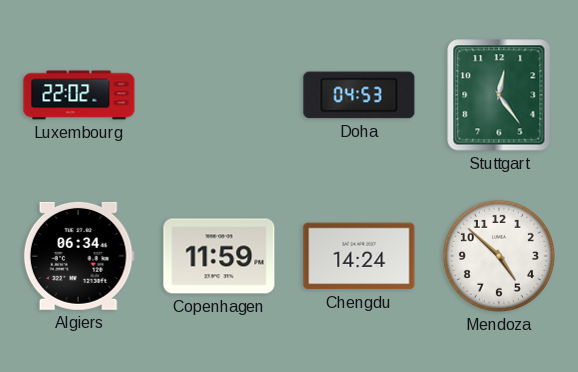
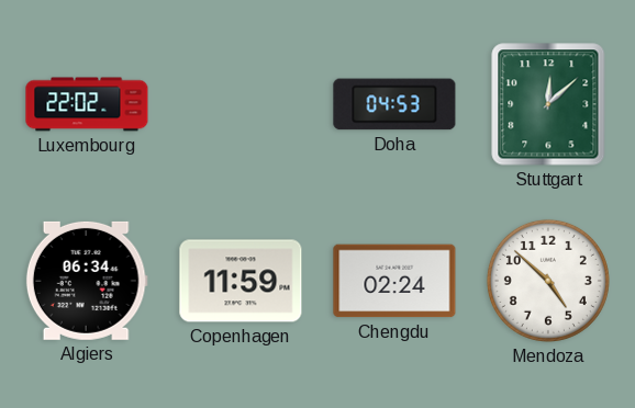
Stuttgart: 12:24 -> 12:08
Chengdu: 14:24 -> 02:24
